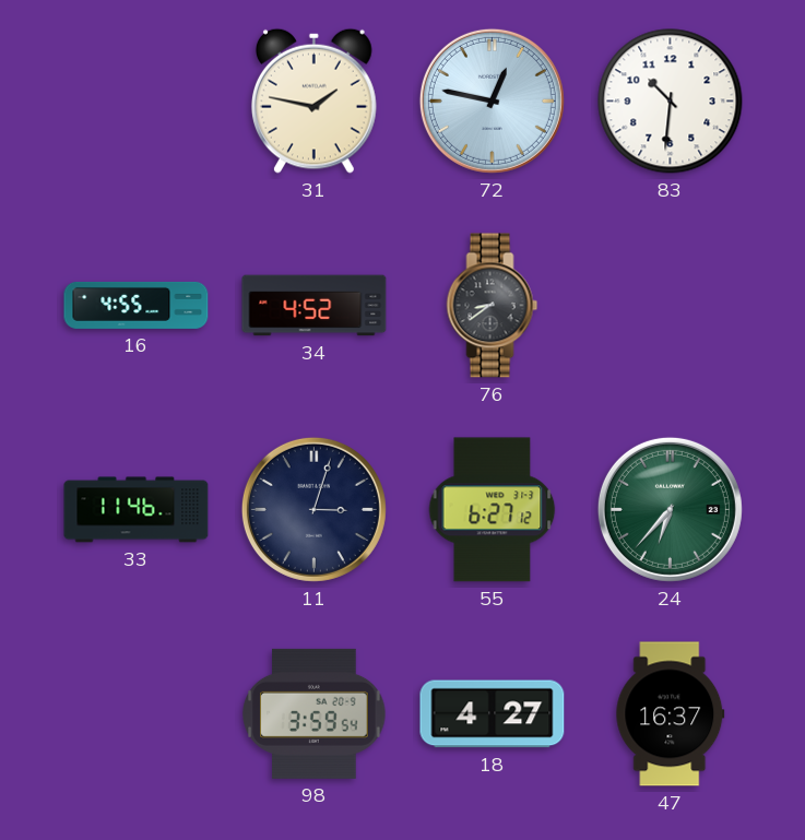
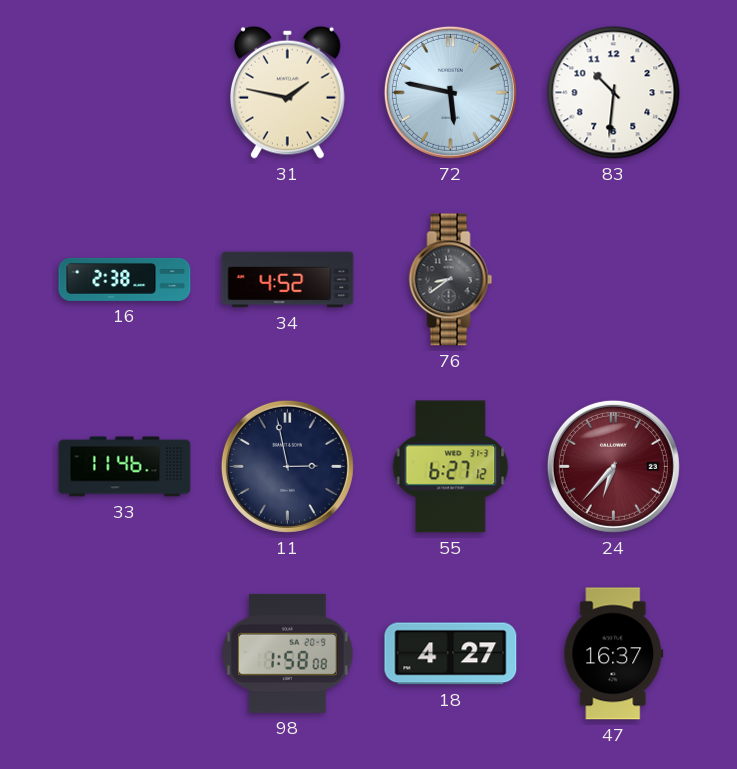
72: 12:47 -> 5:47
16: 4:55 -> 2:38
11: 3:03 -> 2:58
24 dial: green -> burgundy
98: 3:59 -> 1:58
